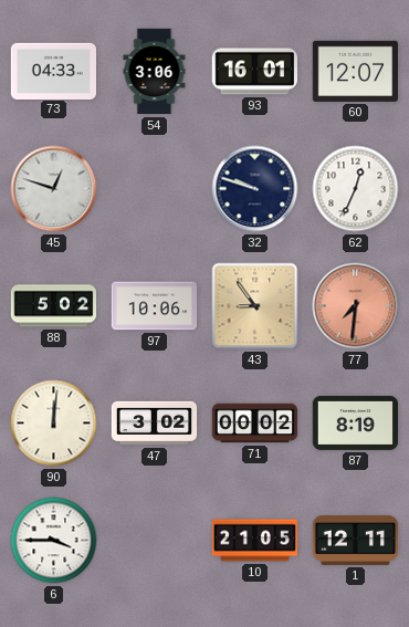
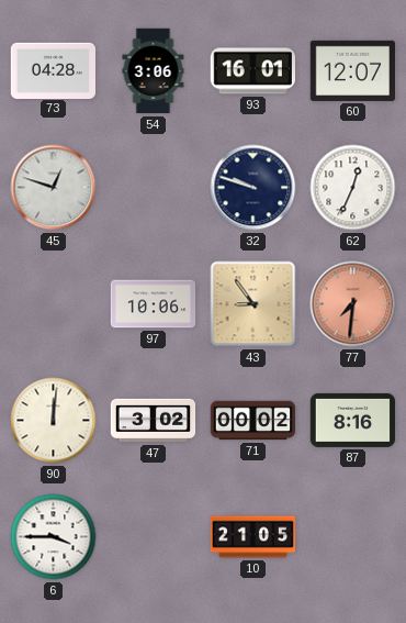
73: 04:33 -> 04:28
88: 5:02 -> none
87: 8:19 -> 8:16
1: 12:11 -> none
